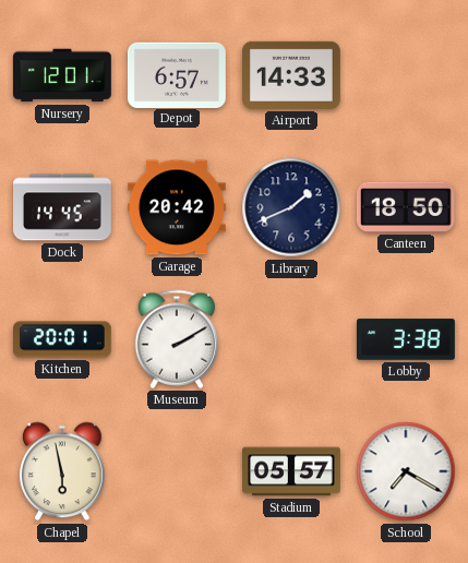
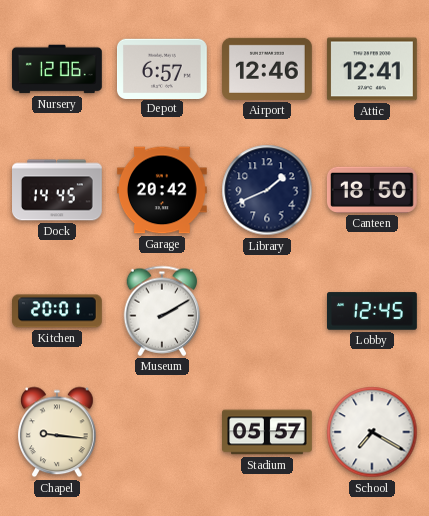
Nursery: 12:01 -> 12:06
Airport: 14:33 -> 12:46
Attic: none -> 12:41
Lobby: 3:38 -> 12:45
Chapel: 5:58 -> 9:16
